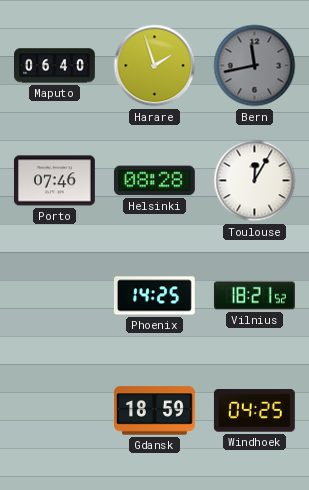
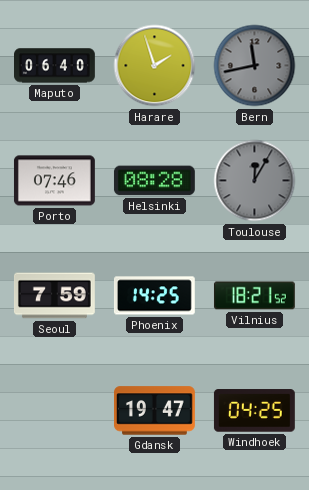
Toulouse dial: white -> grey
Seoul: none -> 7:59
Gdansk: 18:59 -> 19:47
